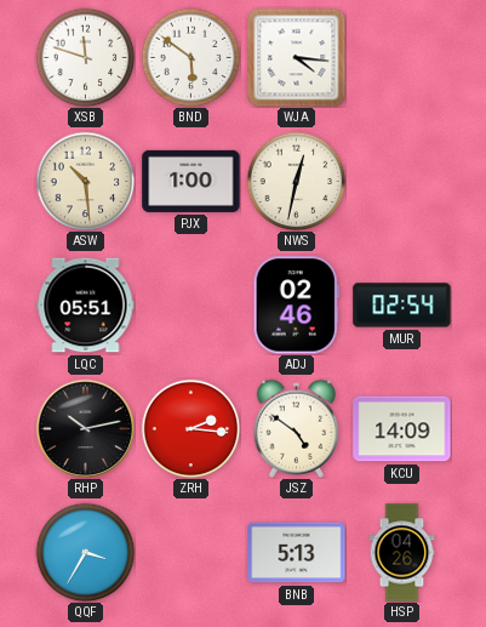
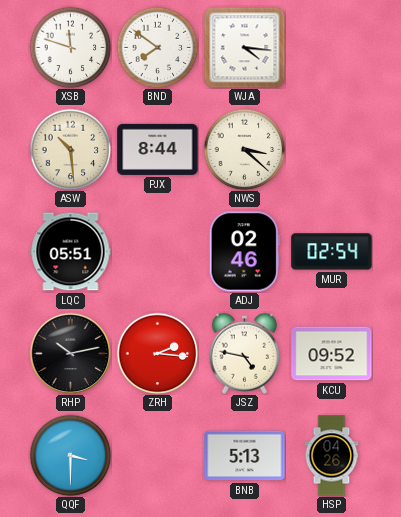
BND: 5:51 -> 7:51
PJX: 1:00 -> 8:44
NWS: 12:32 -> 3:22
JSZ: 4:51 -> 4:47
KCU: 14:09 -> 09:52
QQF: 3:35 -> 3:30
